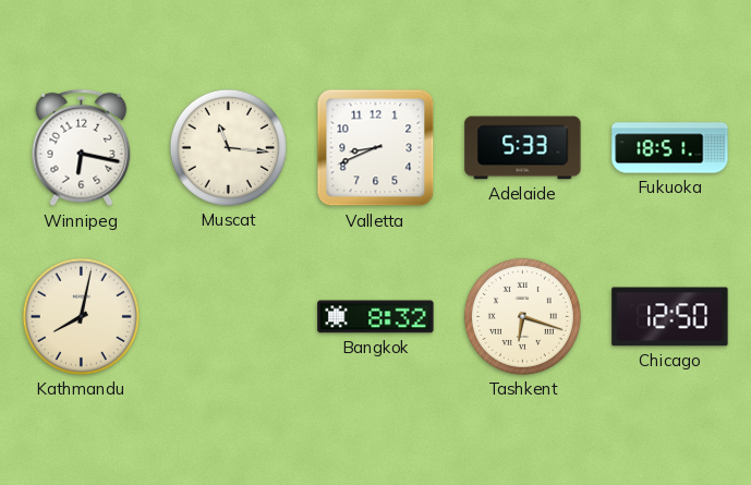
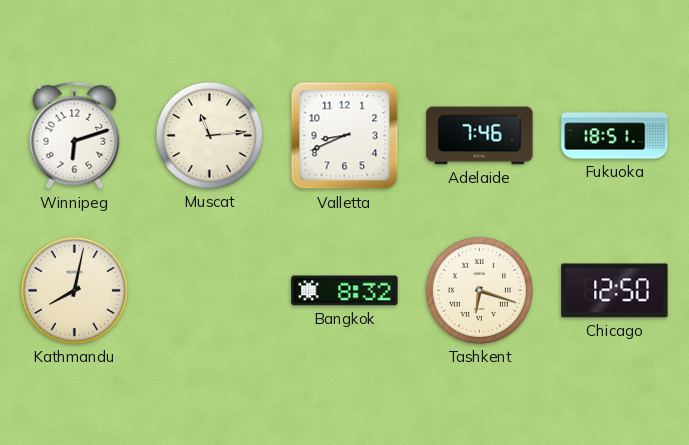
Winnipeg: 6:17 -> 6:12
Muscat: 11:16 -> 11:14
Adelaide: 5:33 -> 7:46
